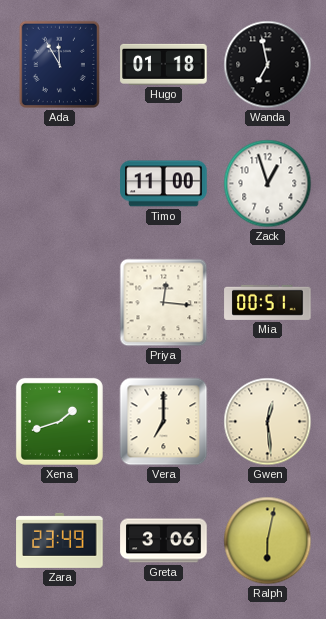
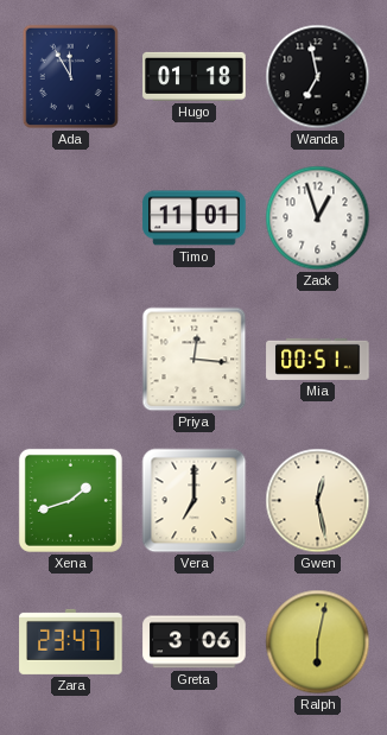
Timo: 11:00 -> 11:01
Gwen: 12:29 -> 12:28
Zara: 23:49 -> 23:47
